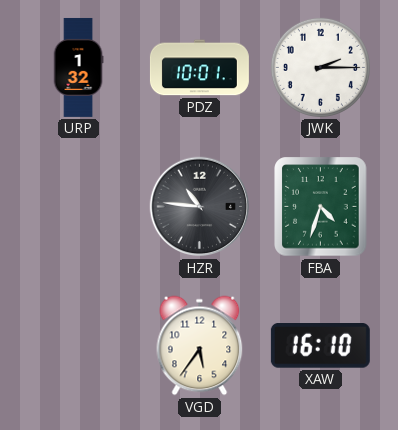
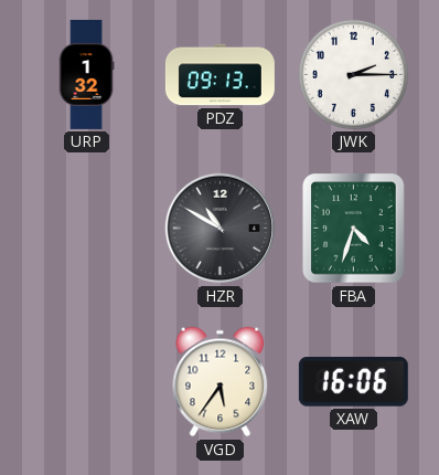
PDZ: 10:01 -> 09:13
HZR: 10:46 -> 10:50
XAW: 16:10 -> 16:06
